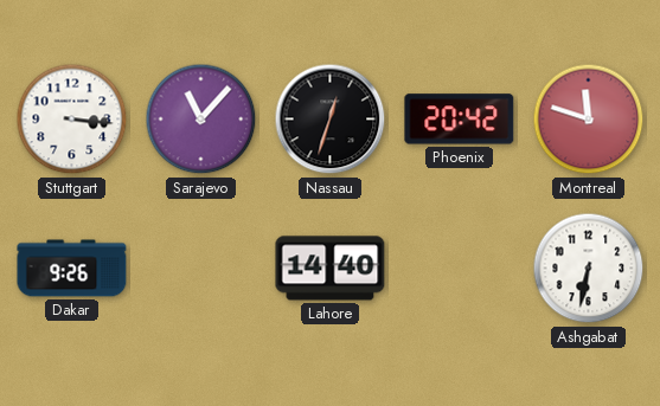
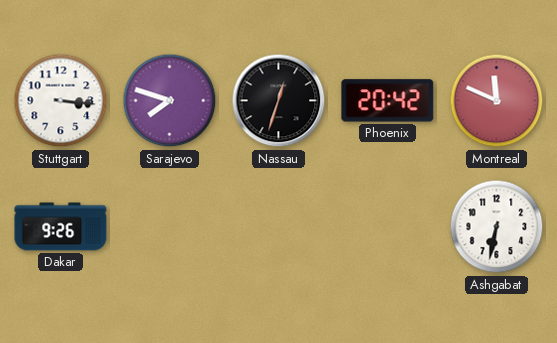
Sarajevo: 11:07 -> 7:48
Montreal: 11:48 -> 11:49
Lahore: 14:40 -> none
